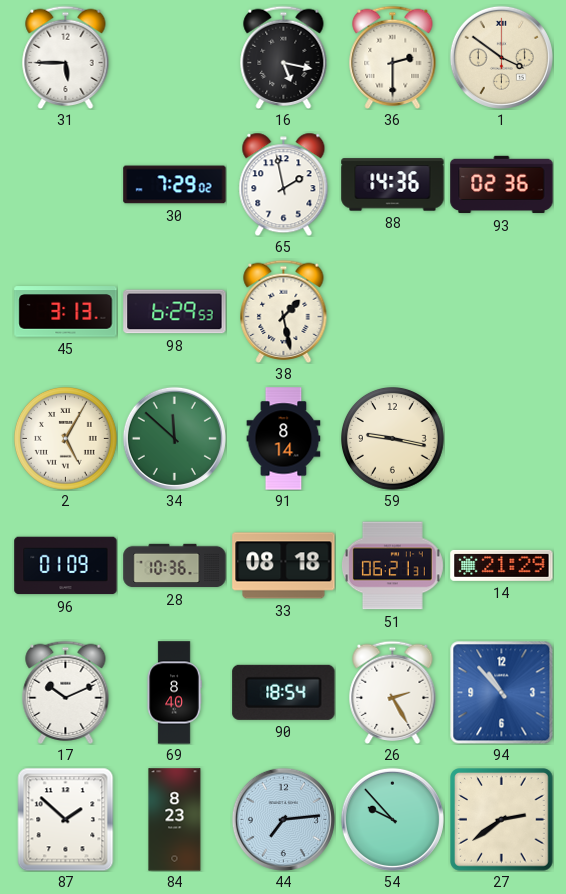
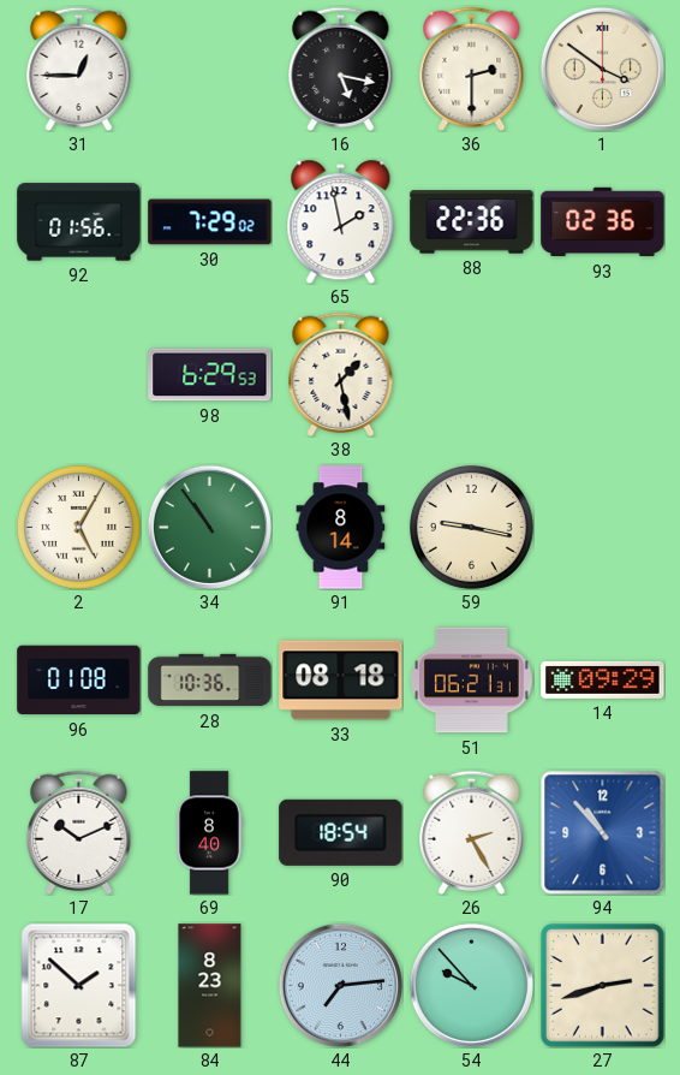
31: 5:45 -> 12:45
92: none -> 01:56
88: 14:36 -> 22:36
45: 3:13 -> none
34: 11:52 -> 10:54
96: 01:09 -> 01:08
14: 21:29 -> 09:29
27: 2:39 -> 2:42
